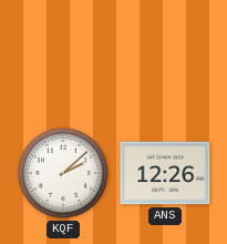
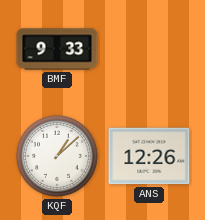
BMF: none -> 9:33
KQF: 2:08 -> 1:08
